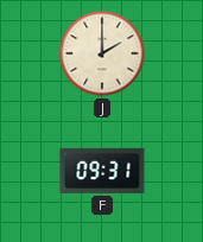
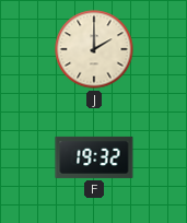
F: 09:31 -> 19:32
